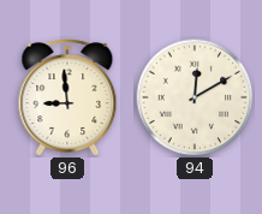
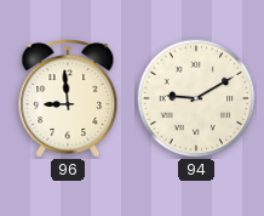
94: 12:10 -> 9:10
